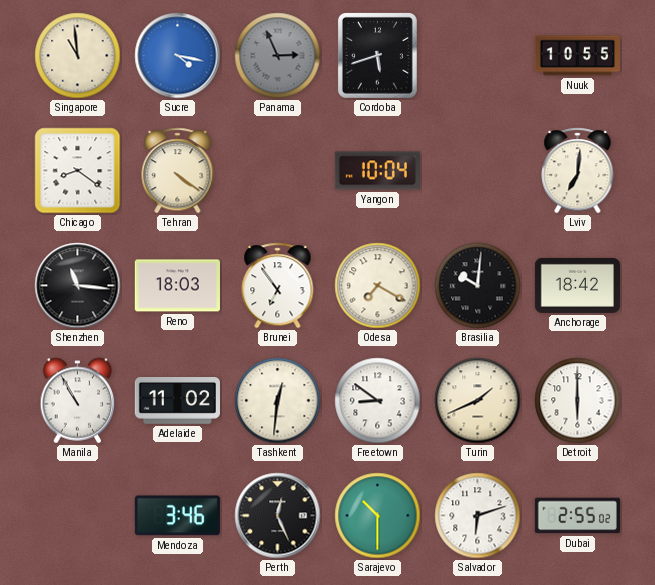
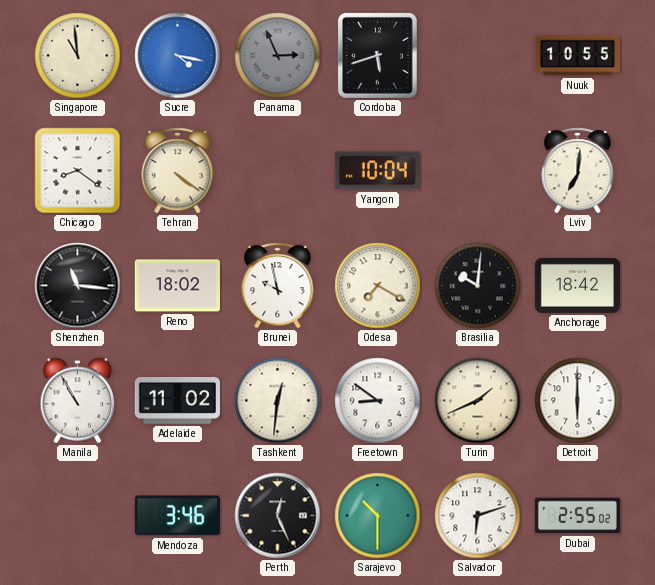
Reno: 18:03 -> 18:02
Brunei: 6:54 -> 9:58
